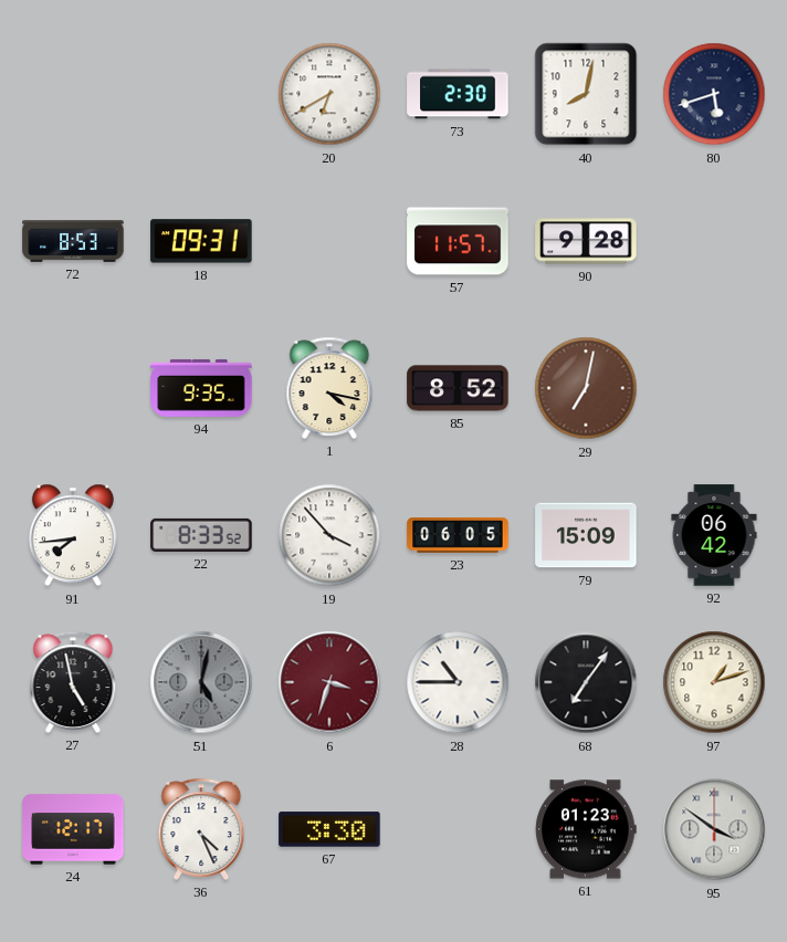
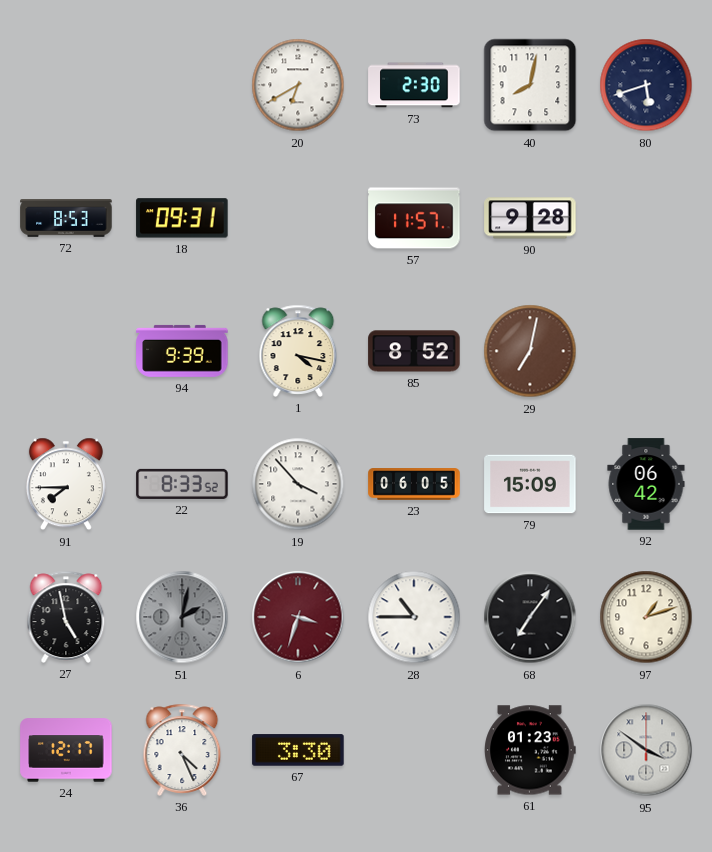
94: 9:35 -> 9:39
91: 7:44 -> 7:45
51: 5:02 -> 2:02
